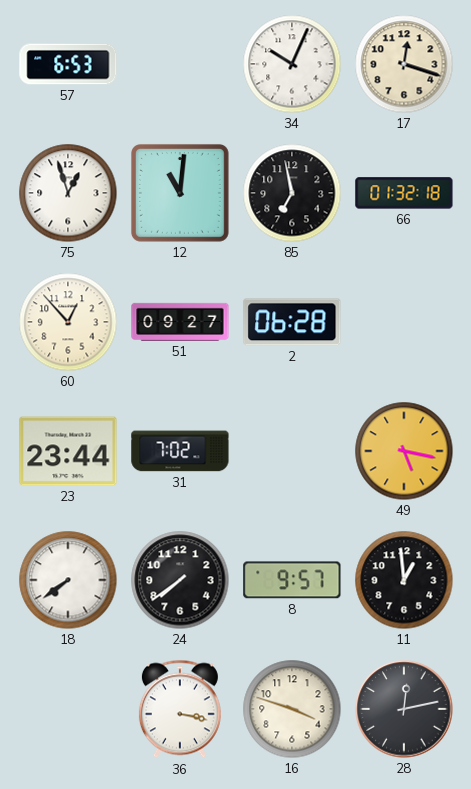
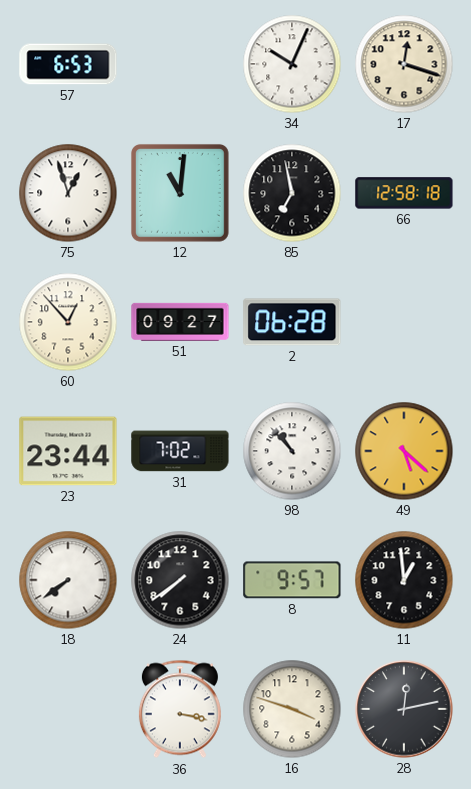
66: 01:32 -> 12:58
98: none -> 10:53
49: 5:17 -> 5:22
